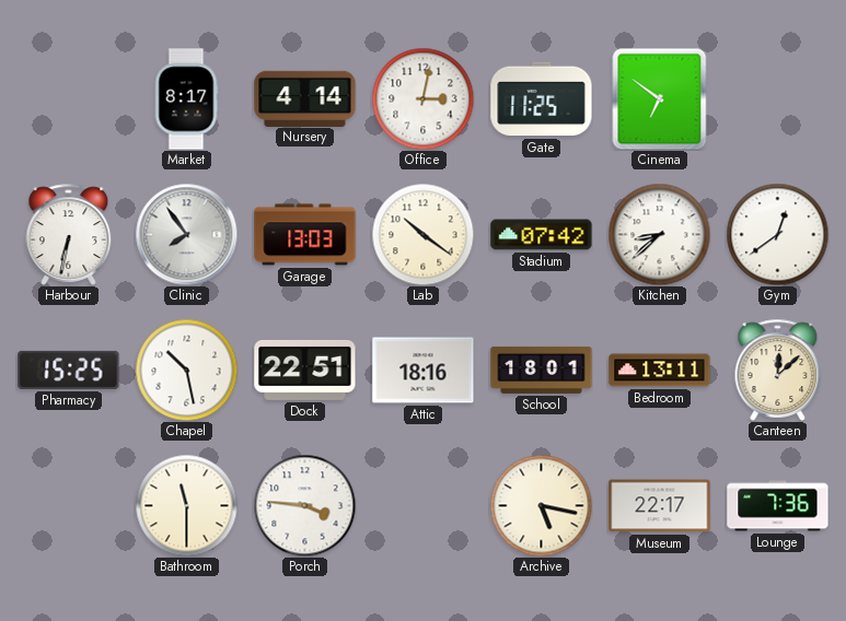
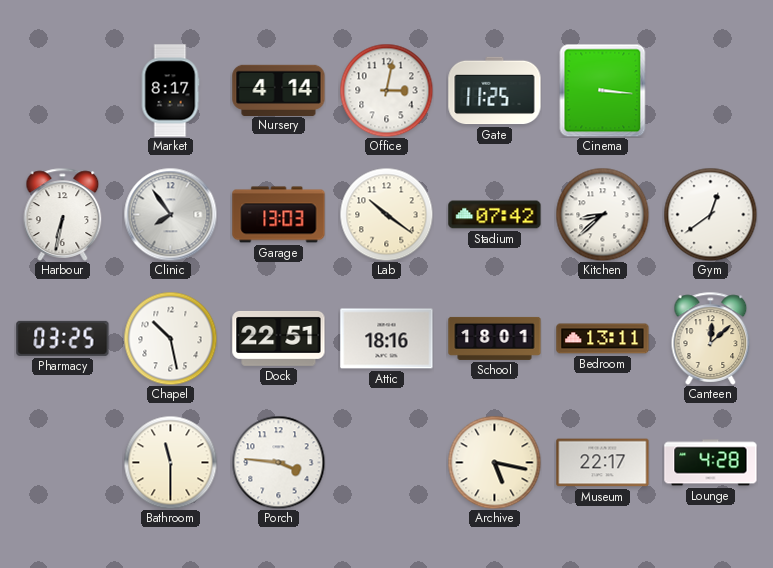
Cinema: 6:51 -> 3:16
Pharmacy: 15:25 -> 03:25
Lounge: 7:36 -> 4:28
